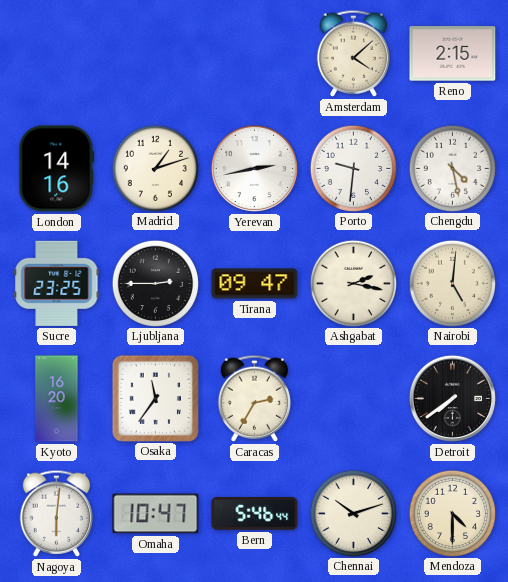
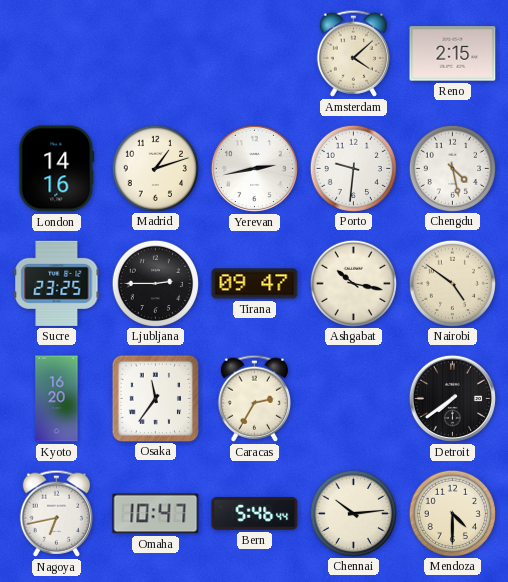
Ashgabat: 2:17 -> 10:17
Nairobi: 5:01 -> 4:51
Nagoya: 6:01 -> 6:43
Chennai: 10:12 -> 10:14
